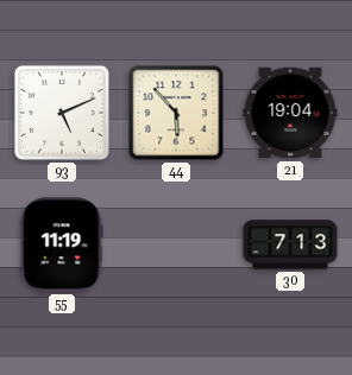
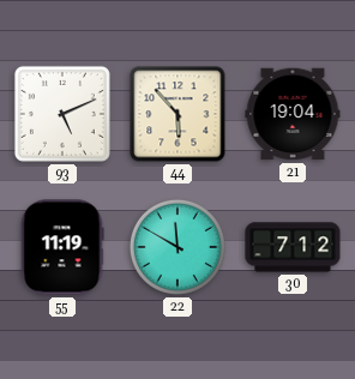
22: none -> 11:50
30: 7:13 -> 7:12
